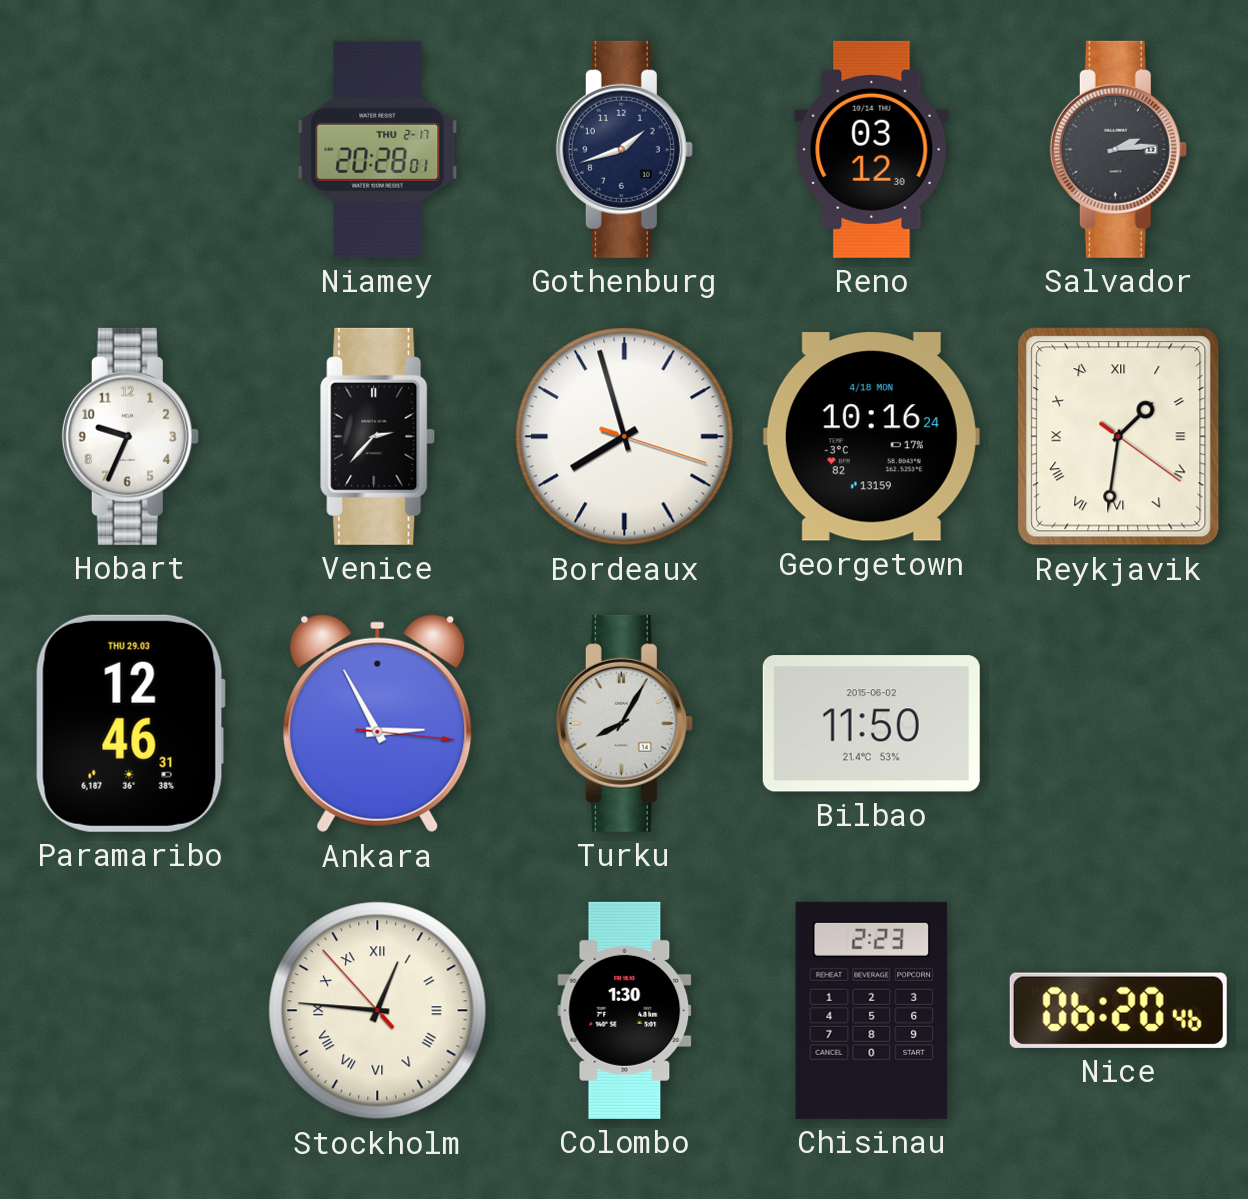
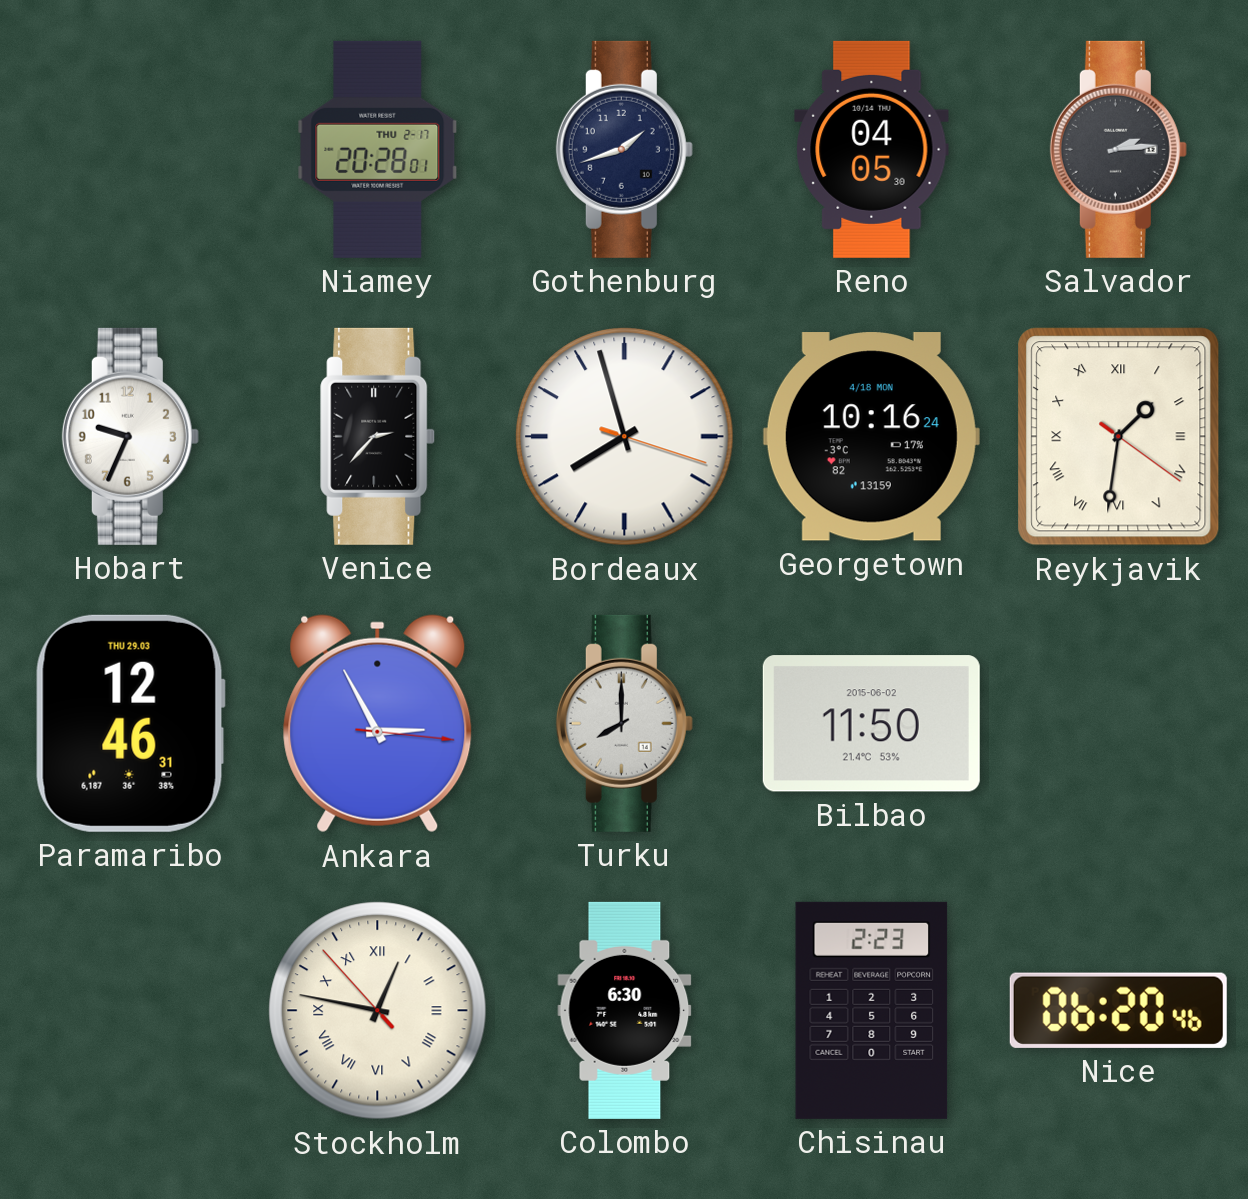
Reno: 03:12 -> 04:05
Turku: 8:05 -> 8:00
Stockholm: 12:45 -> 12:46
Colombo: 1:30 -> 6:30
